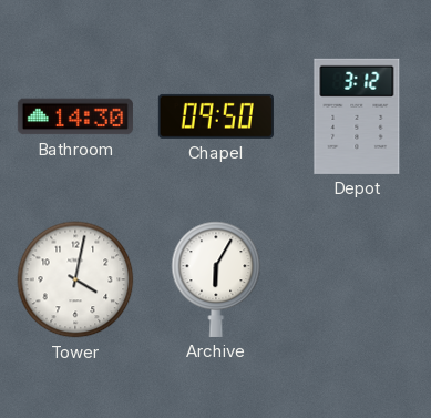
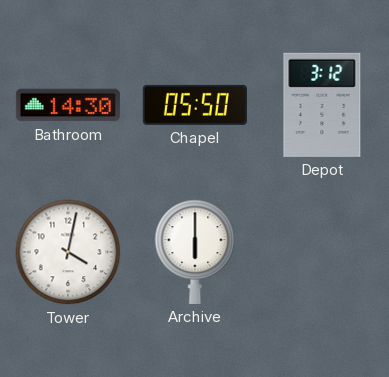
Chapel: 09:50 -> 05:50
Archive: 6:05 -> 6:00
